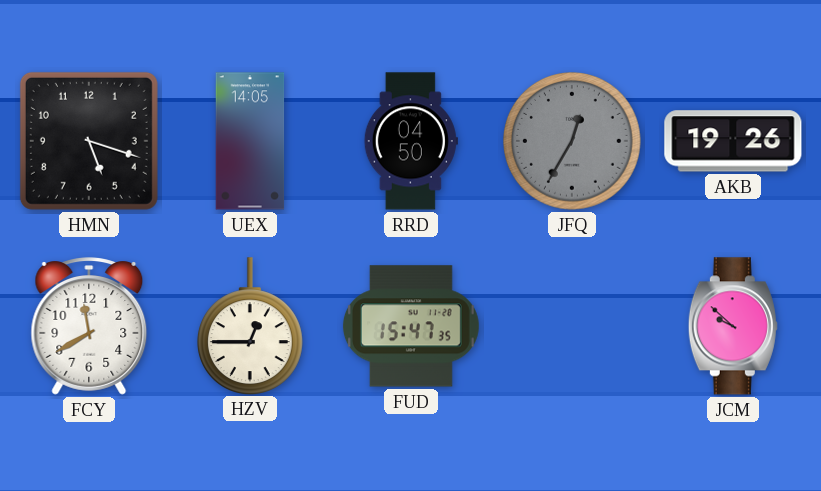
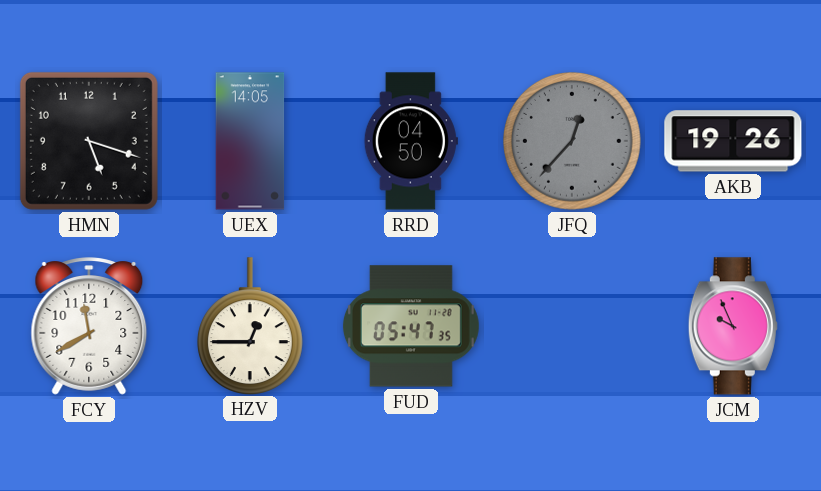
JFQ: 12:35 -> 12:37
FUD: 15:47 -> 05:47
JCM: 9:52 -> 9:56
